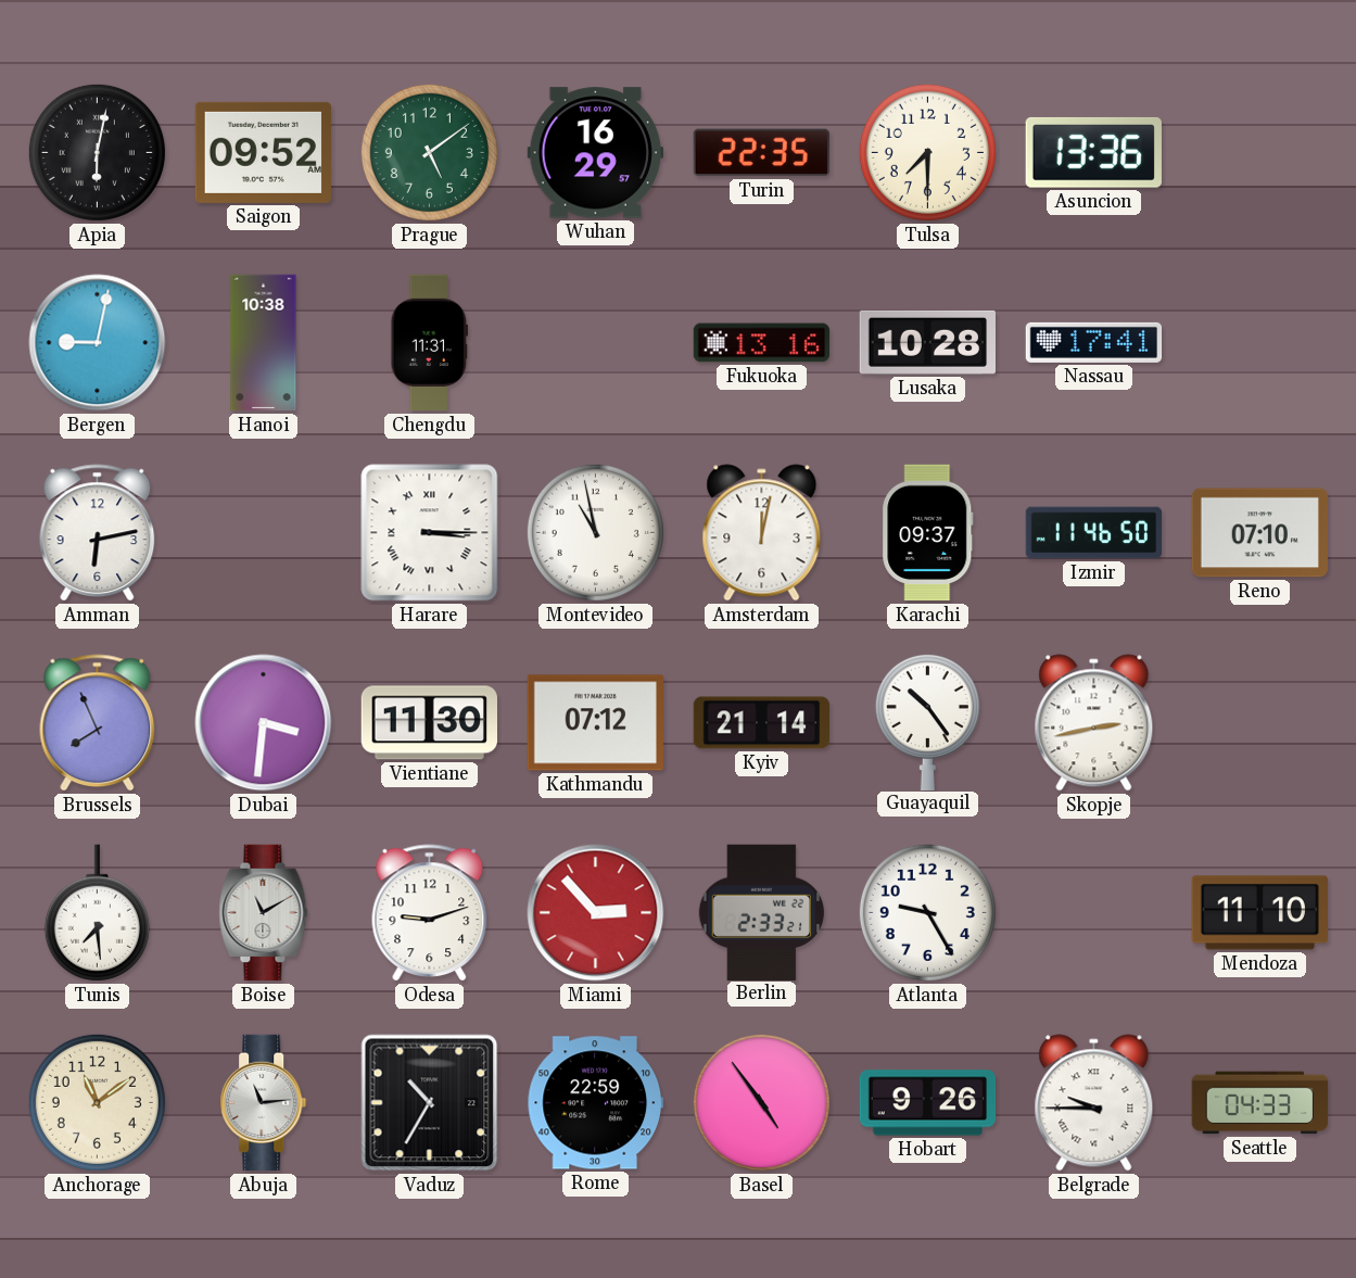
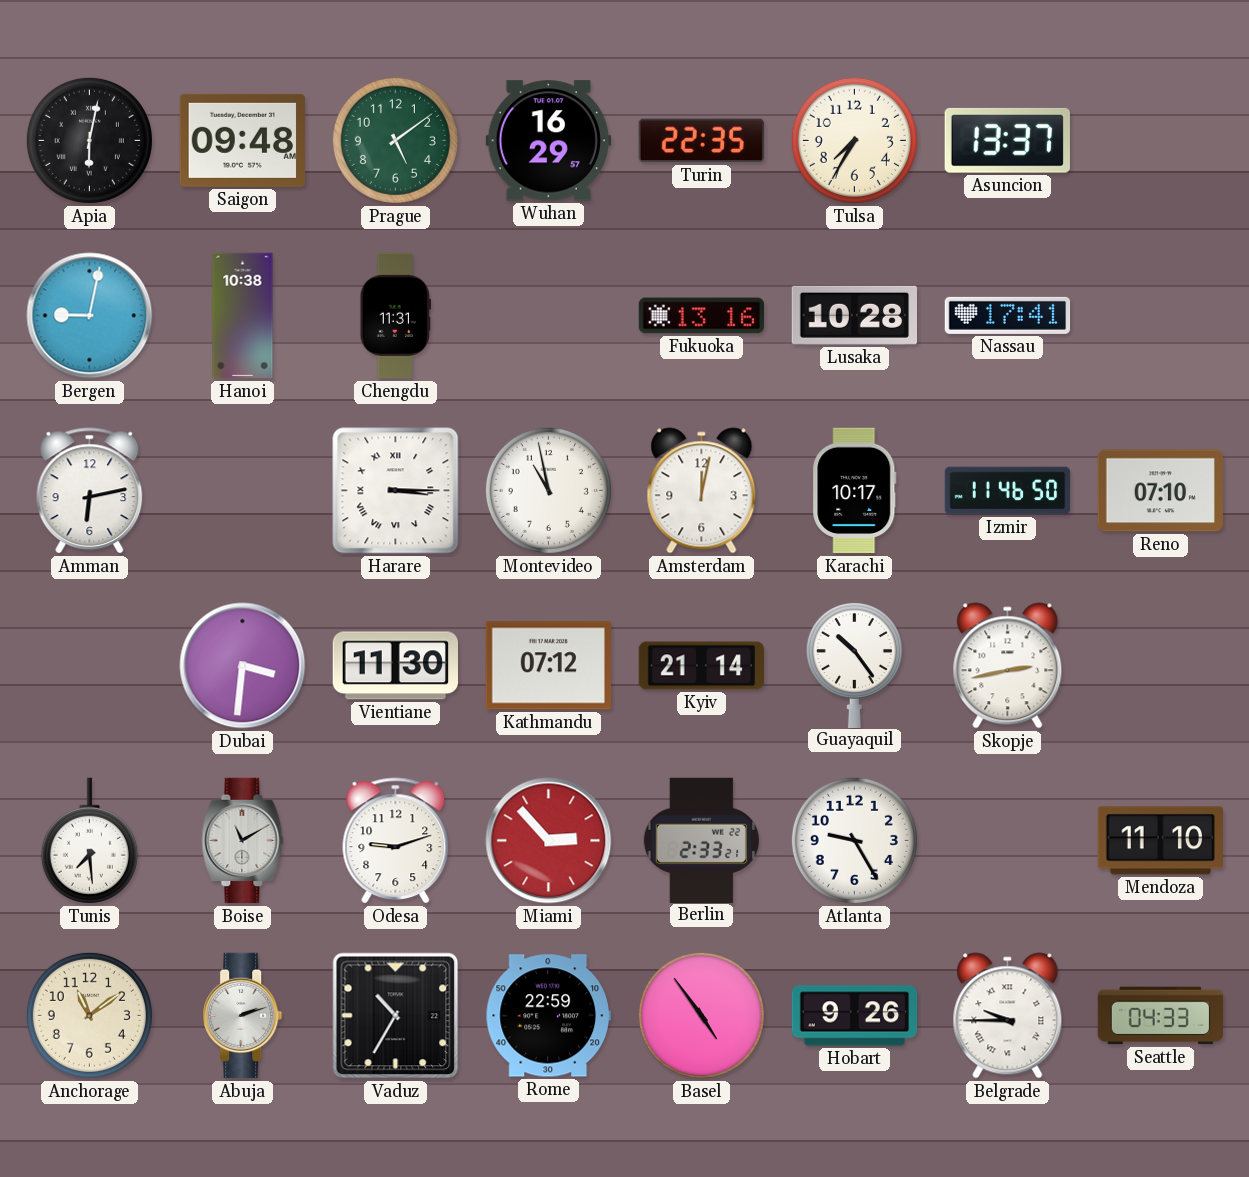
Saigon: 09:52 -> 09:48
Tulsa: 7:30 -> 7:35
Asuncion: 13:36 -> 13:37
Karachi: 09:37 -> 10:17
Brussels: 7:56 -> none
Abuja: 11:14 -> 2:12
